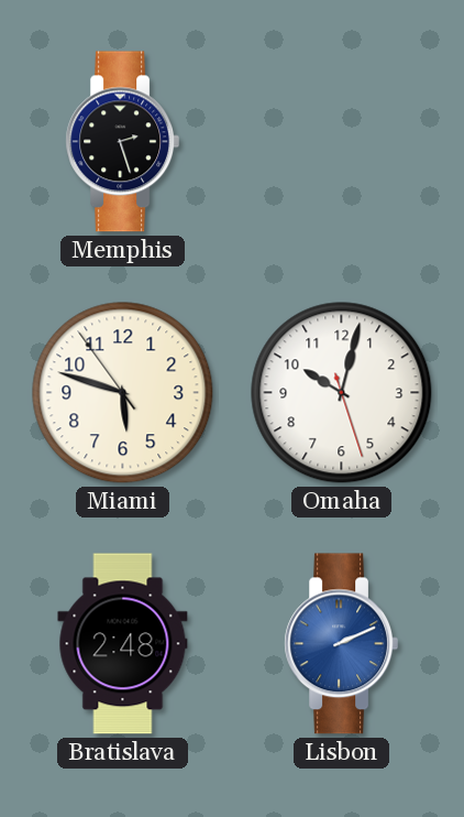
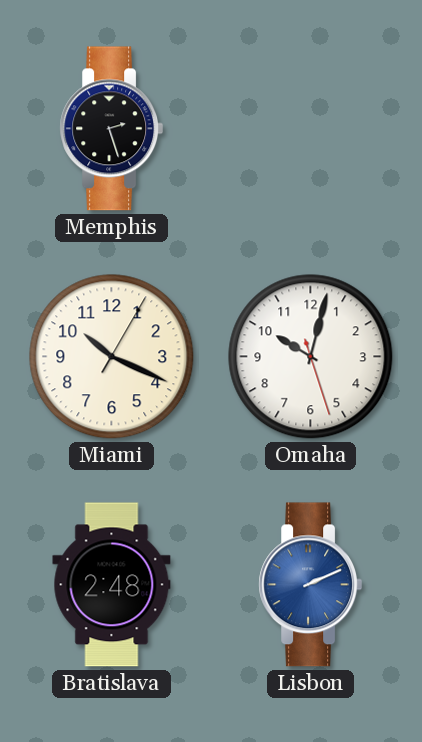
Miami: 5:47 -> 10:19
